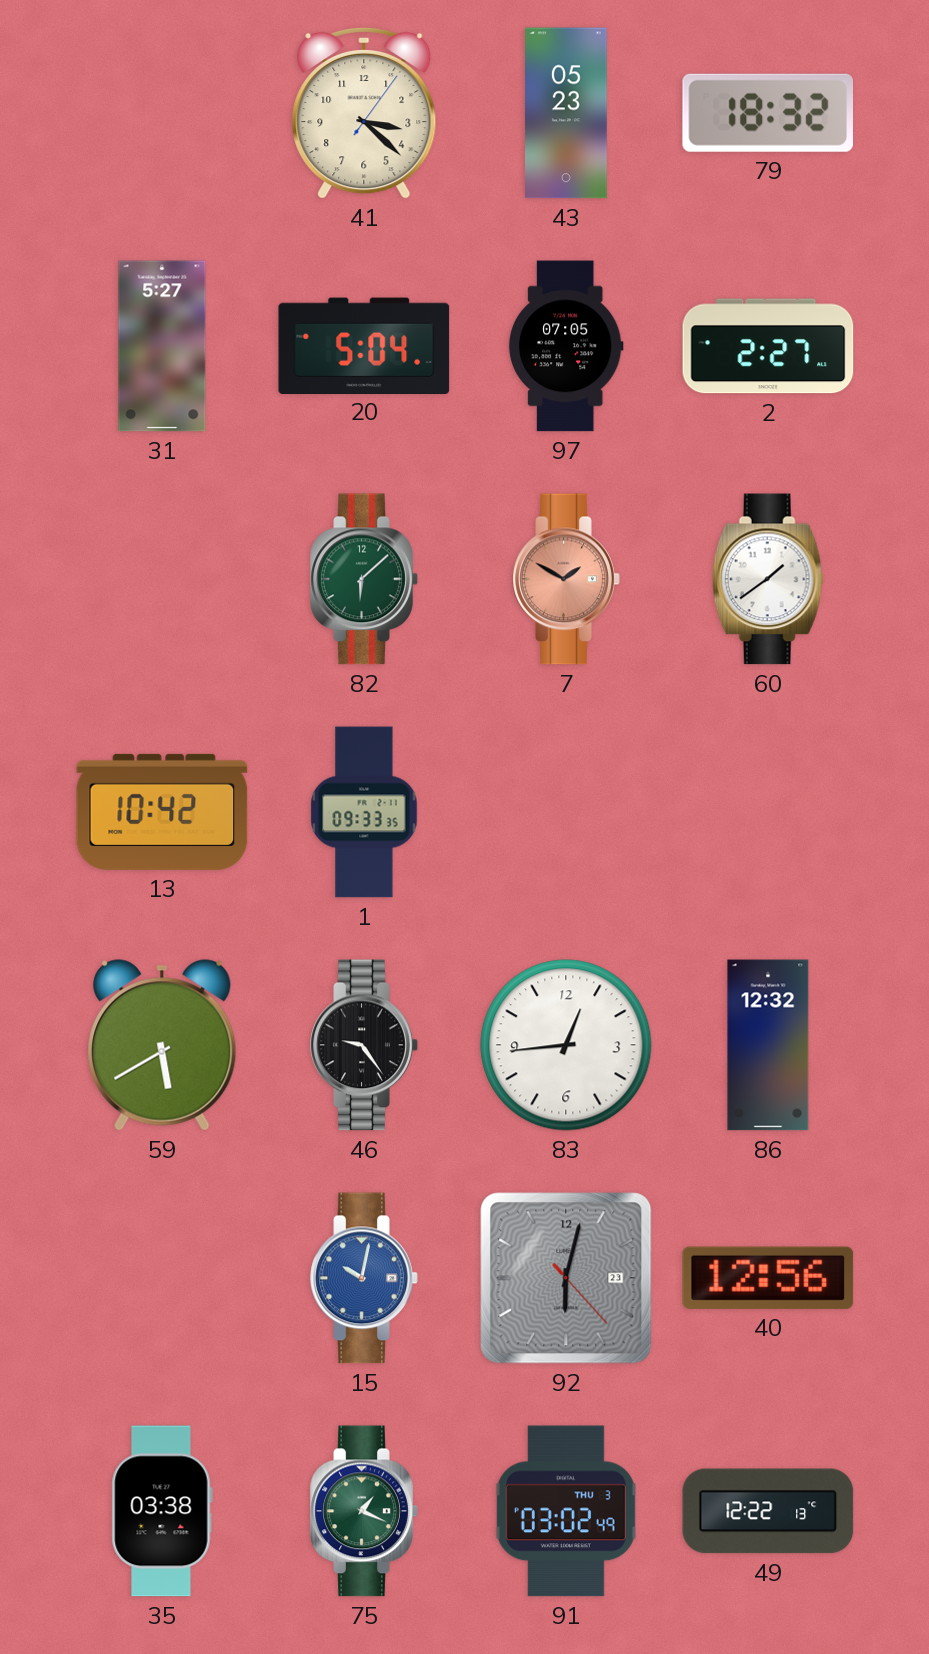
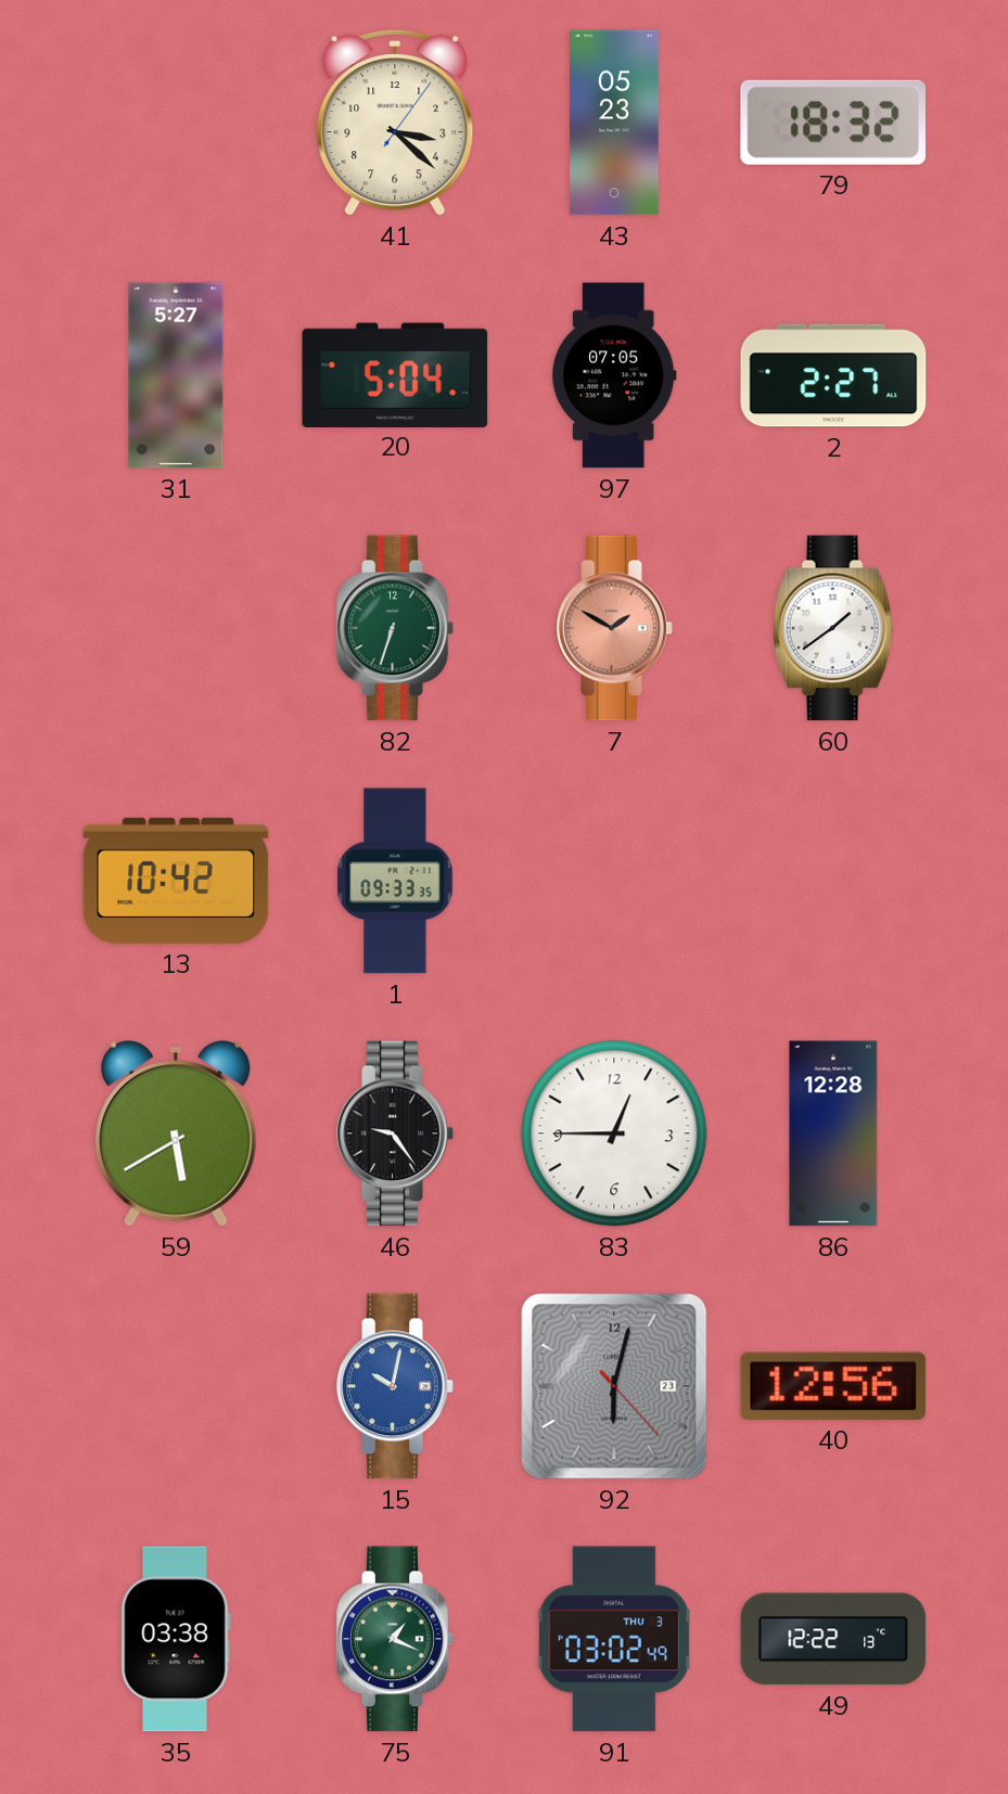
82: 6:08 -> 6:33
83: 12:44 -> 12:45
86: 12:32 -> 12:28
